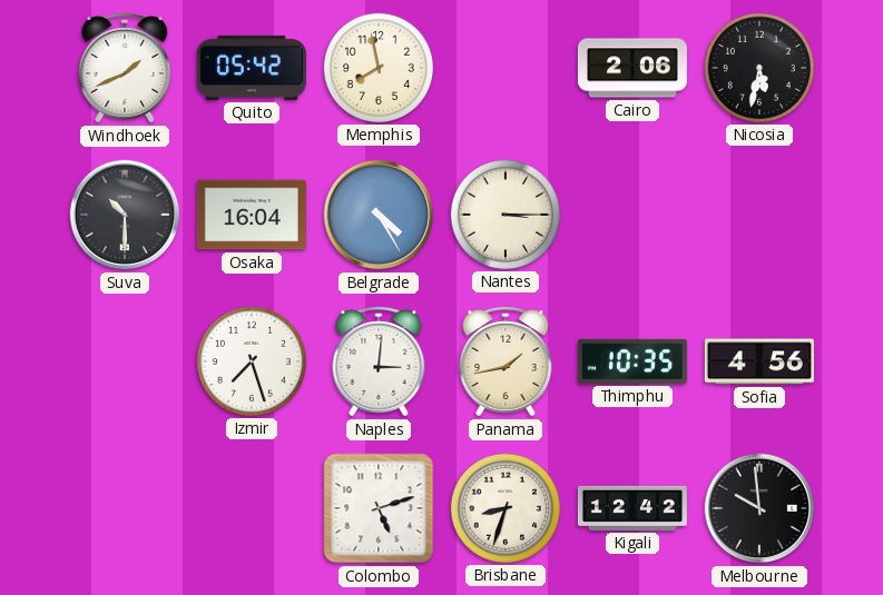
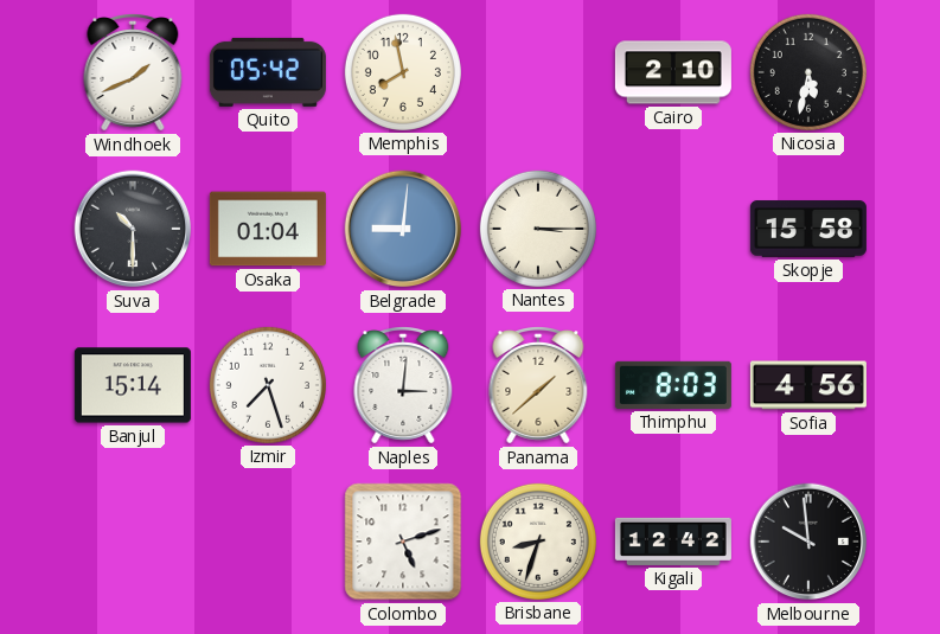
Cairo: 2:06 -> 2:10
Osaka: 16:04 -> 01:04
Belgrade: 4:25 -> 9:01
Skopje: none -> 15:58
Banjul: none -> 15:14
Panama: 1:43 -> 1:38
Thimphu: 10:35 -> 8:03
